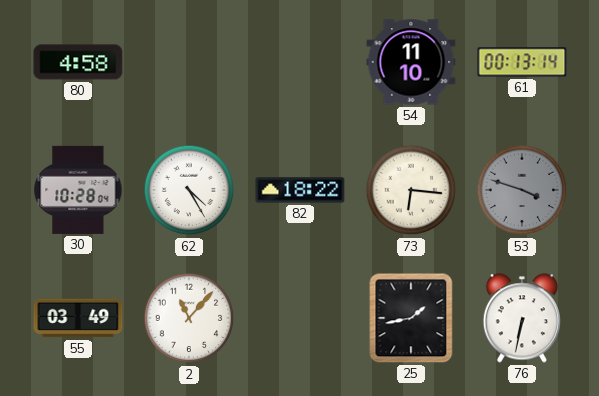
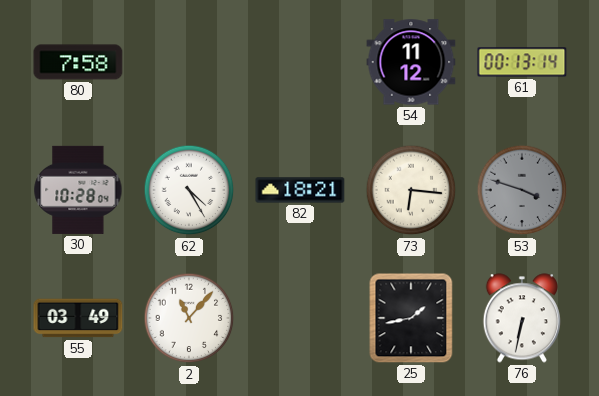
80: 4:58 -> 7:58
54: 11:10 -> 11:12
82: 18:22 -> 18:21
